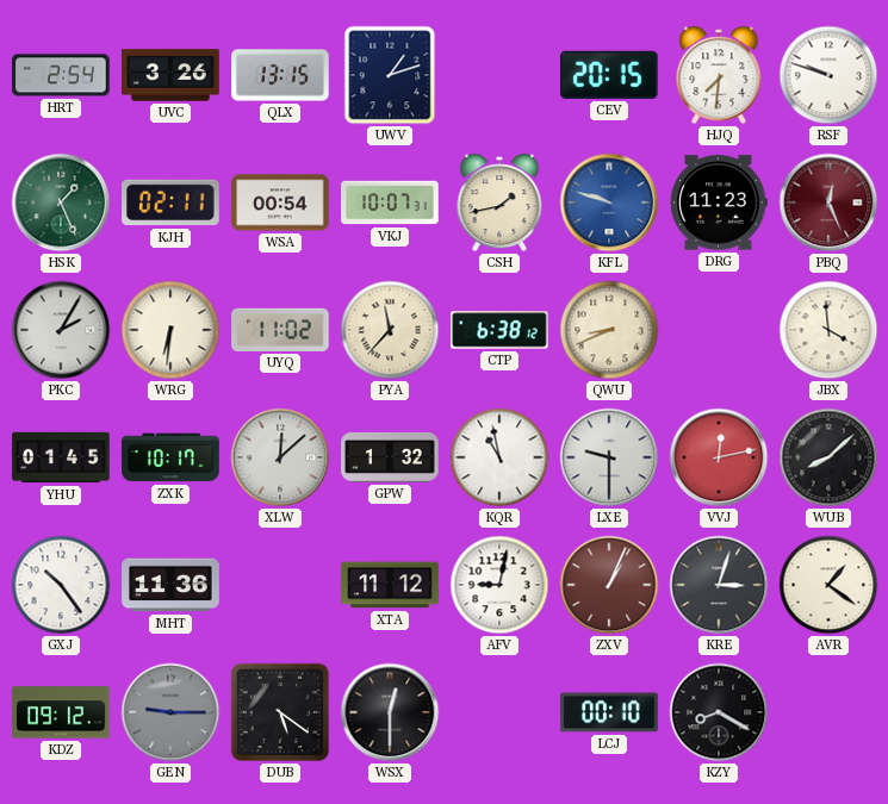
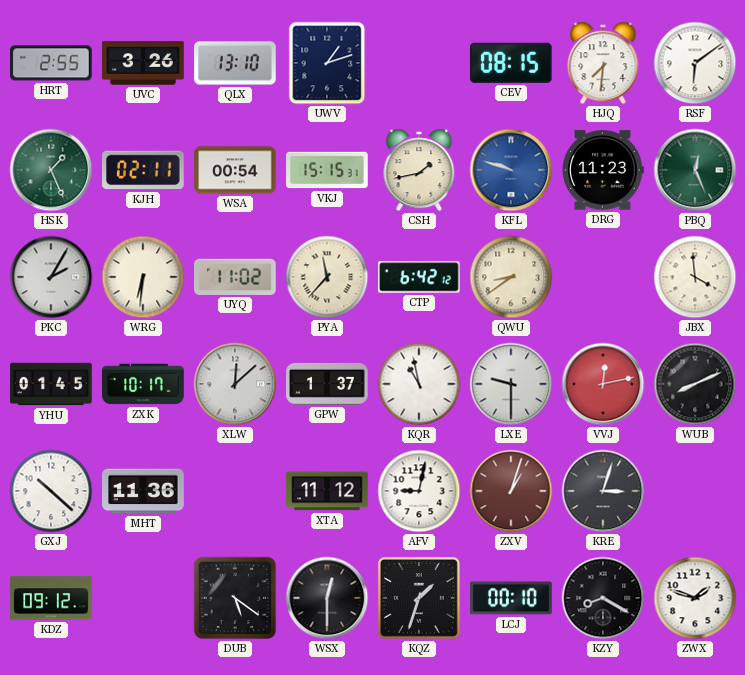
HRT: 2:54 -> 2:55
QLX: 13:15 -> 13:10
CEV: 20:15 -> 08:15
RSF: 9:48 -> 6:09
VKJ: 10:07 -> 15:15
PBQ dial: burgundy -> green
CTP: 6:38 -> 6:42
QWU: 8:41 -> 8:39
GPW: 1:32 -> 1:37
WUB: 8:08 -> 8:11
GXJ: 10:24 -> 10:22
ZXV: 1:04 -> 1:03
AVR: 1:21 -> none
GEN: 9:15 -> none
KQZ: none -> 1:33
ZWX: none -> 1:48
